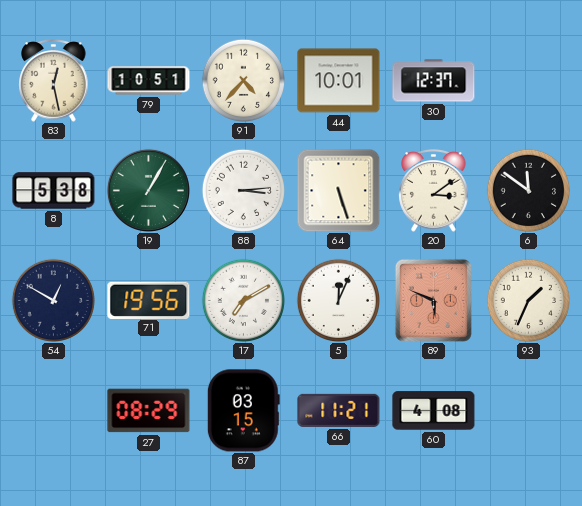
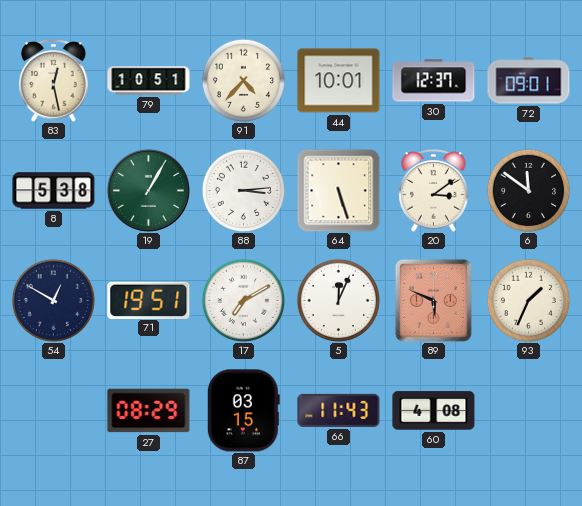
72: none -> 09:01
71: 19:56 -> 19:51
66: 11:21 -> 11:43
